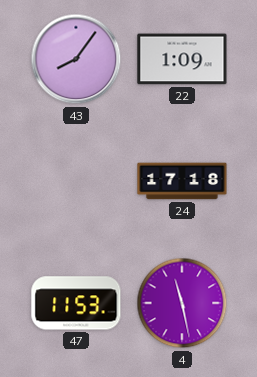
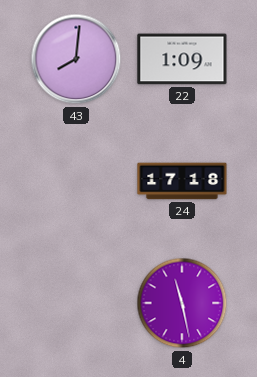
43: 8:06 -> 8:01
47: 11:53 -> none
